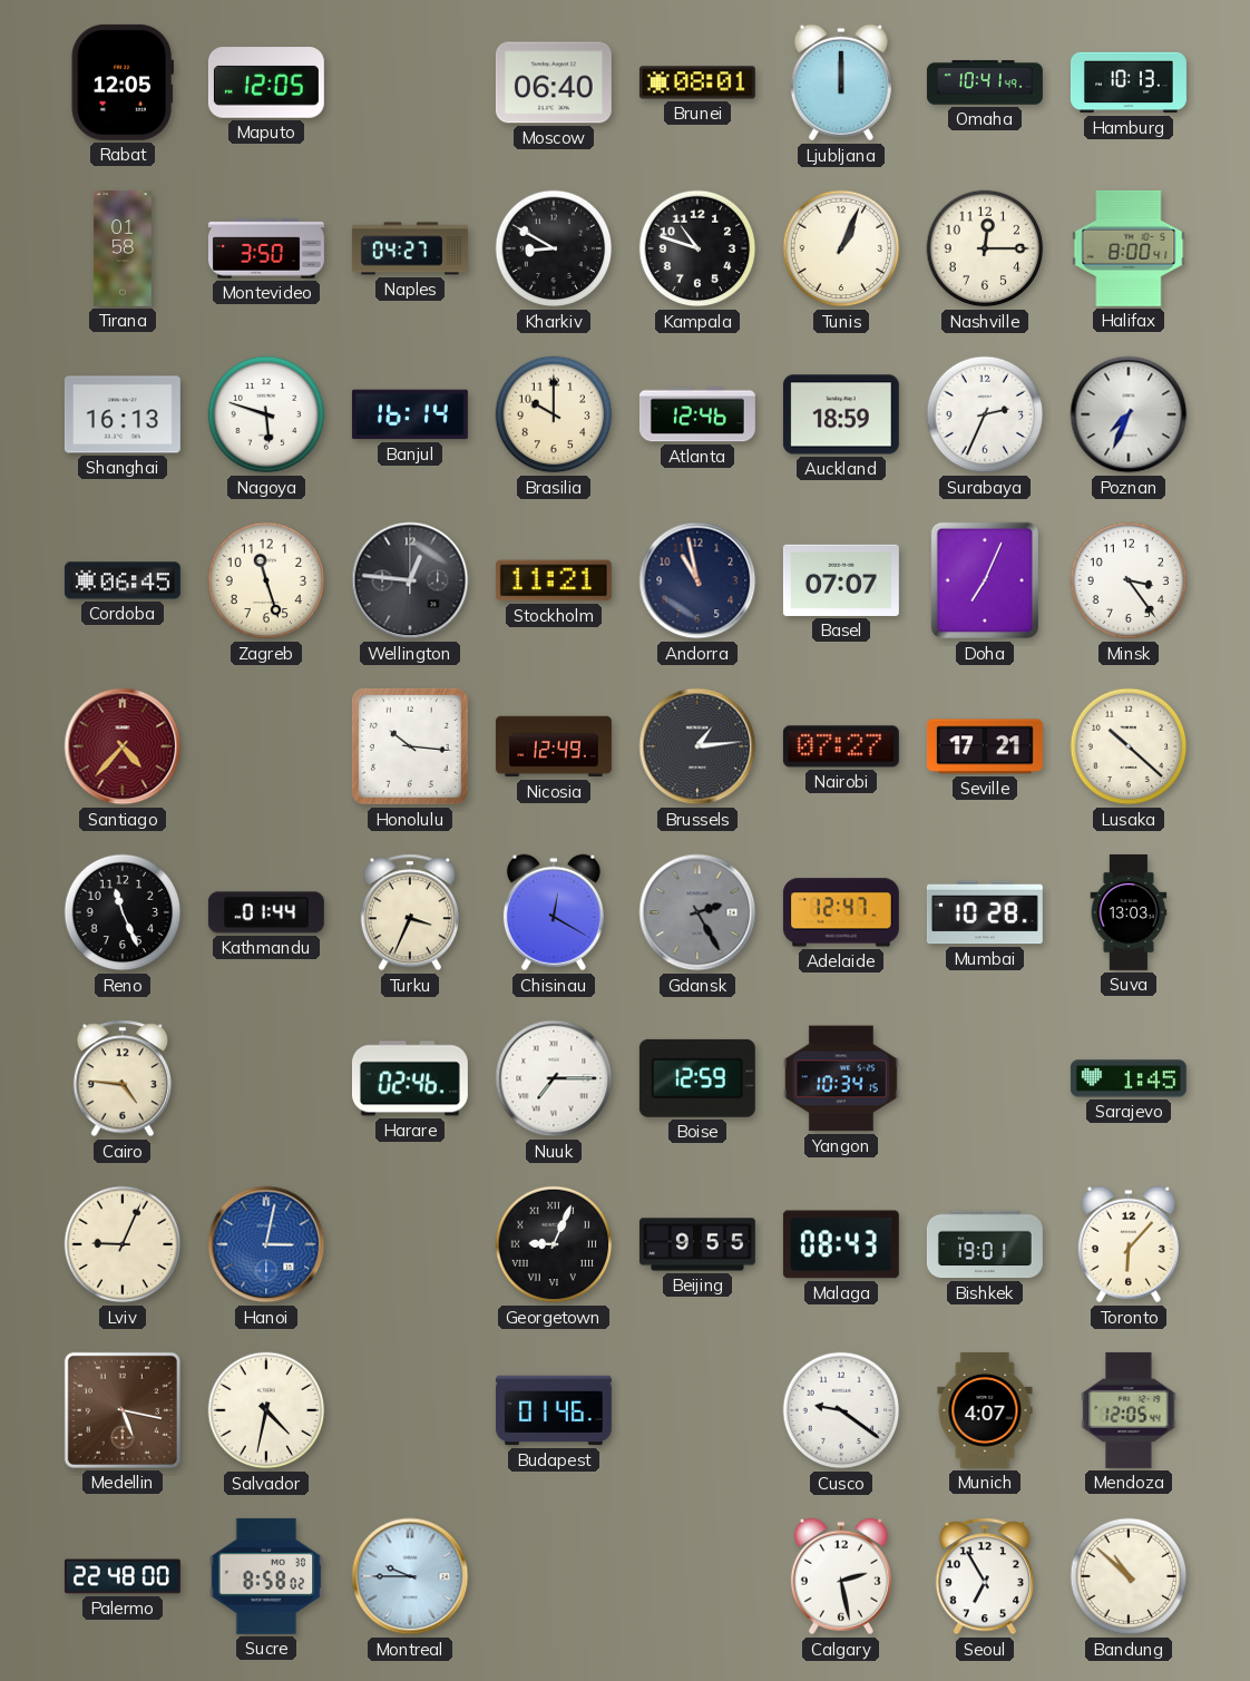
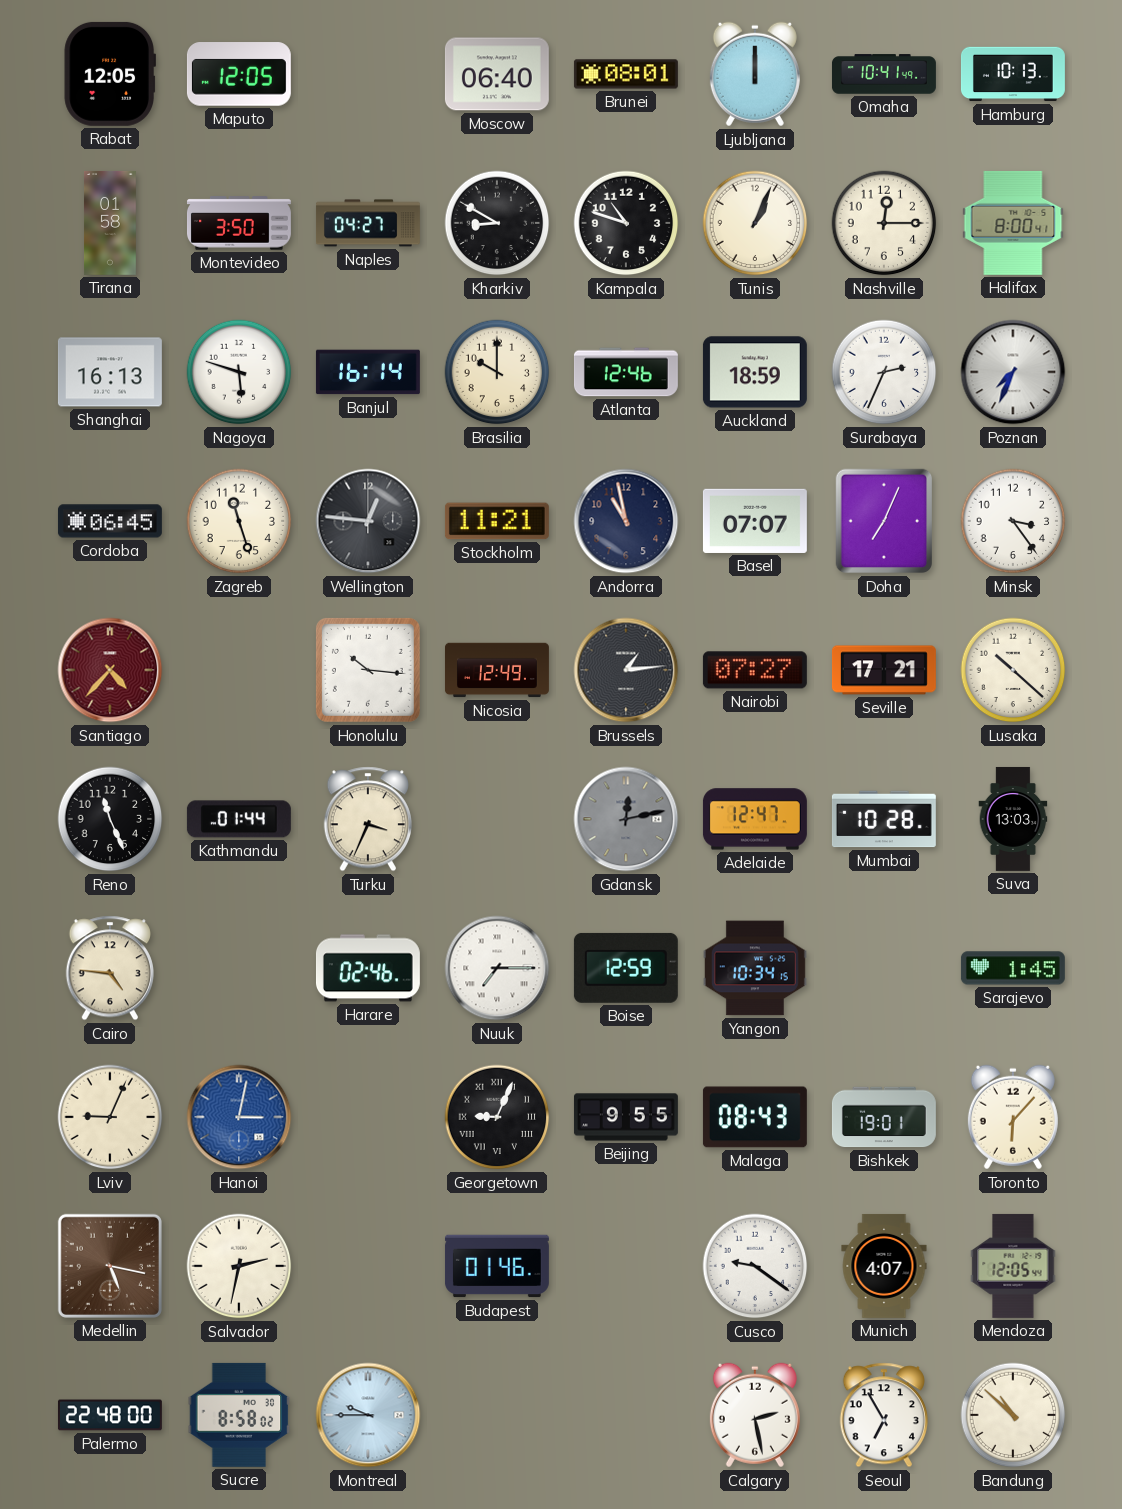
Chisinau: 12:20 -> none
Gdansk: 2:25 -> 12:13
Salvador: 4:32 -> 2:32
